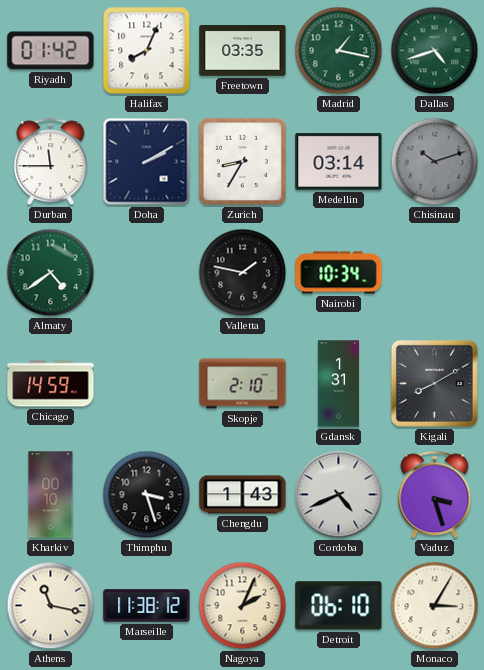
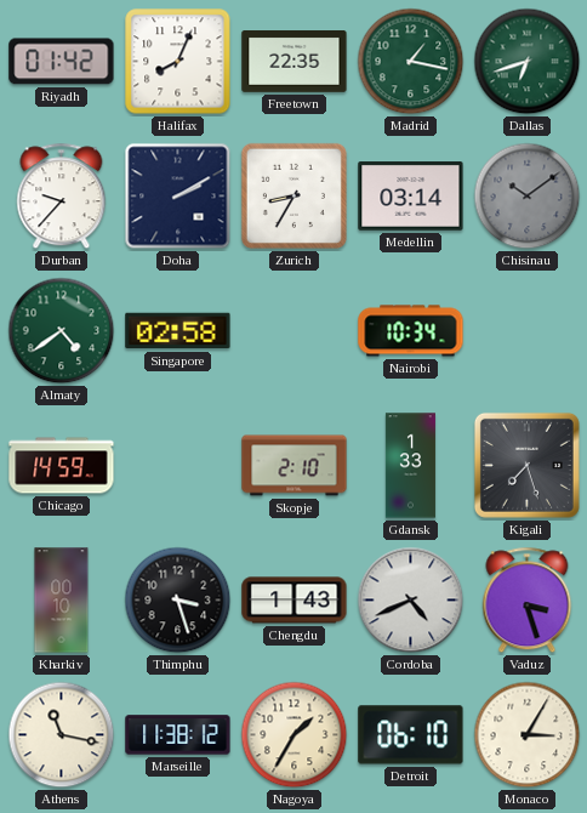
Freetown: 03:35 -> 22:35
Dallas: 4:42 -> 6:42
Durban: 11:45 -> 9:37
Chisinau: 10:12 -> 10:09
Singapore: none -> 02:58
Valletta: 1:47 -> none
Gdansk: 1:31 -> 1:33
Kigali: 8:10 -> 7:27
Nagoya: 2:04 -> 1:35
